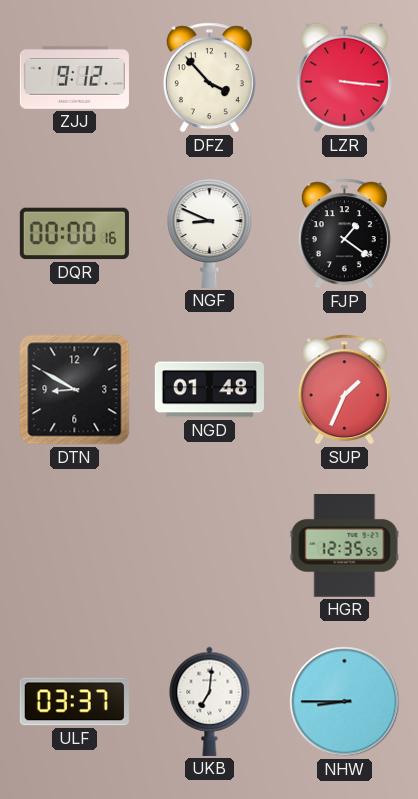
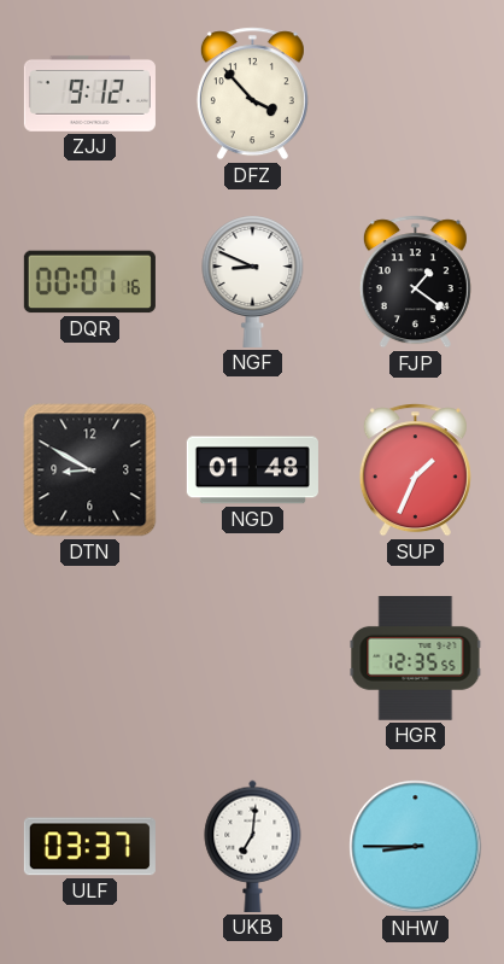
LZR: 3:16 -> none
DQR: 00:00 -> 00:01
